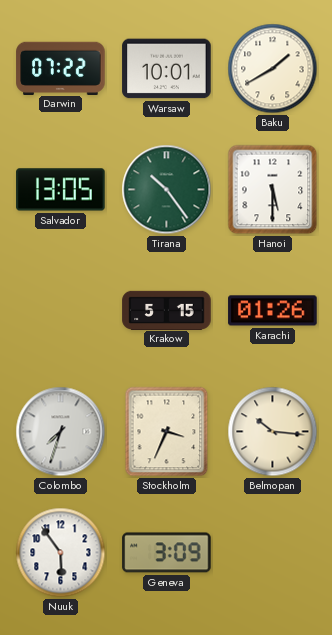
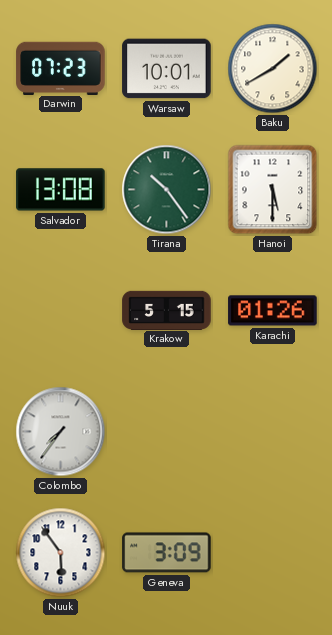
Darwin: 07:22 -> 07:23
Salvador: 13:05 -> 13:08
Colombo: 7:33 -> 7:36
Stockholm: 3:34 -> none
Belmopan: 10:16 -> none
